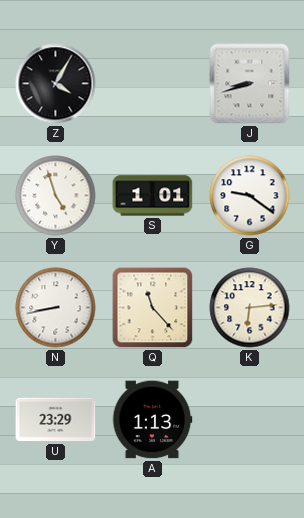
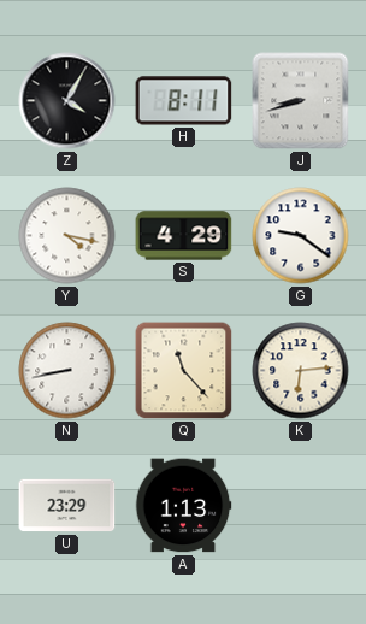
H: none -> 8:11
Y: 4:57 -> 4:17
S: 1:01 -> 4:29
